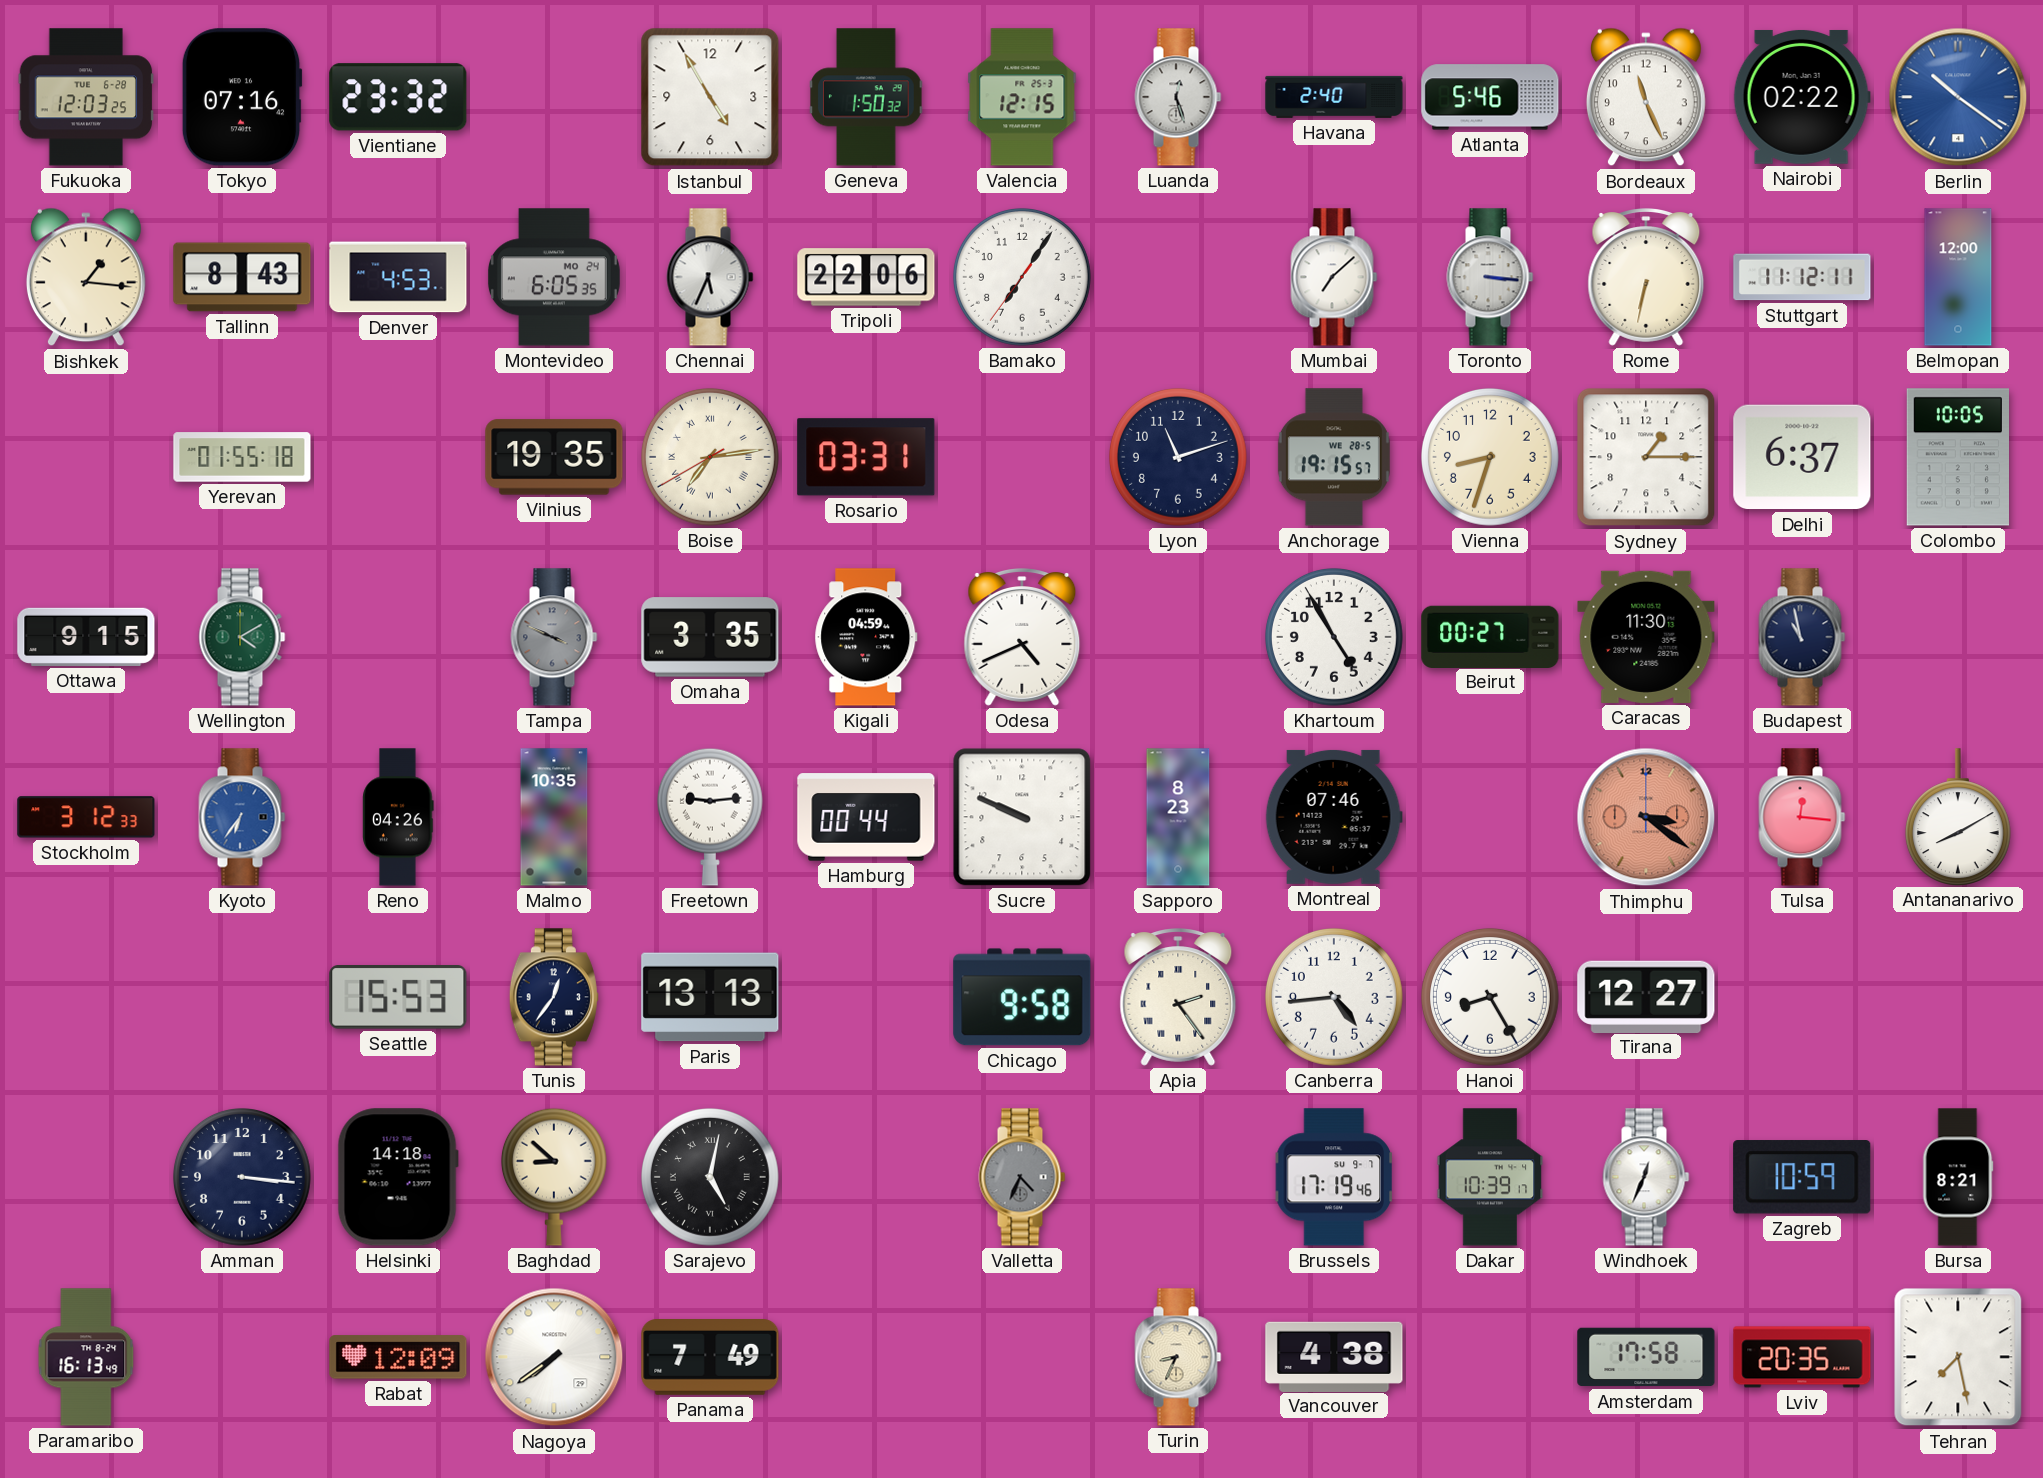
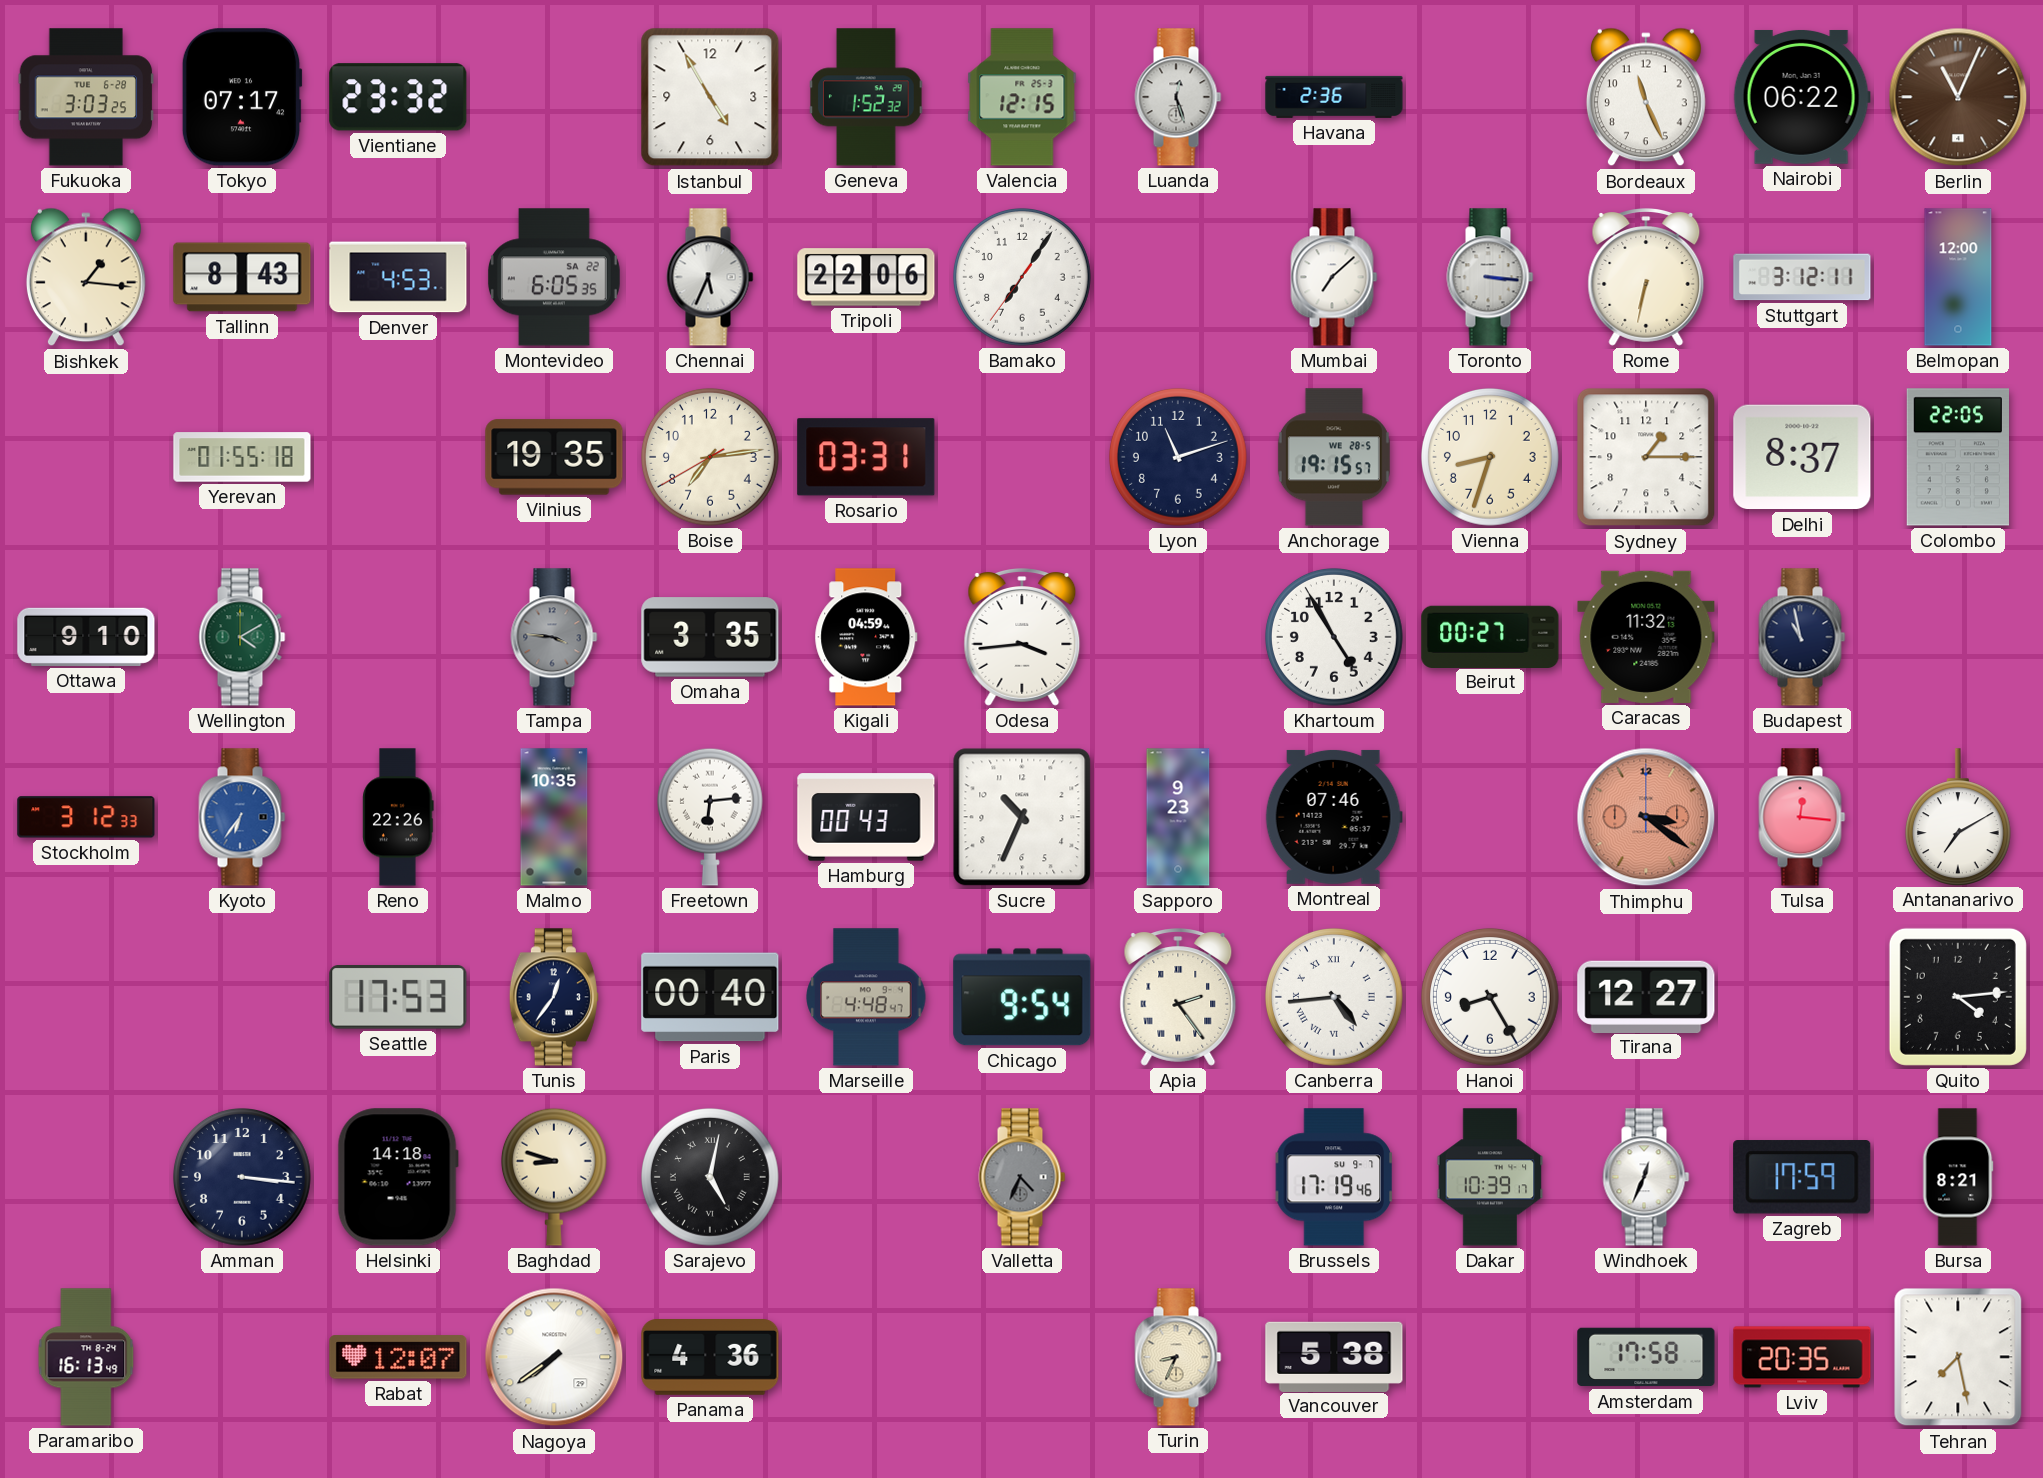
Fukuoka: 12:03 -> 3:03
Tokyo: 07:16 -> 07:17
Geneva: 1:50 -> 1:52
Havana: 2:40 -> 2:36
Atlanta: 5:46 -> none
Nairobi: 02:22 -> 06:22
Berlin: 10:21 -> 11:04
Berlin dial: blue -> brown
Montevideo date: MO 24 -> SA 22
Stuttgart: 11:12 -> 3:12
Boise numerals: Roman -> Arabic
Delhi: 6:37 -> 8:37
Colombo: 10:05 -> 22:05
Ottawa: 9:15 -> 9:10
Tampa: 3:49 -> 3:46
Odesa: 4:41 -> 3:44
Caracas: 11:30 -> 11:32
Reno: 04:26 -> 22:26
Freetown: 9:14 -> 6:14
Hamburg: 00:44 -> 00:43
Sucre: 9:49 -> 10:34
Sapporo: 8:23 -> 9:23
Antananarivo: 8:10 -> 7:10
Seattle: 15:53 -> 17:53
Paris: 13:13 -> 00:40
Marseille: none -> 4:48
Chicago: 9:58 -> 9:54
Canberra numerals: Arabic -> Roman
Quito: none -> 4:14
Baghdad: 8:52 -> 8:48
Zagreb: 10:59 -> 17:59
Rabat: 12:09 -> 12:07
Panama: 7:49 -> 4:36
Vancouver: 4:38 -> 5:38
